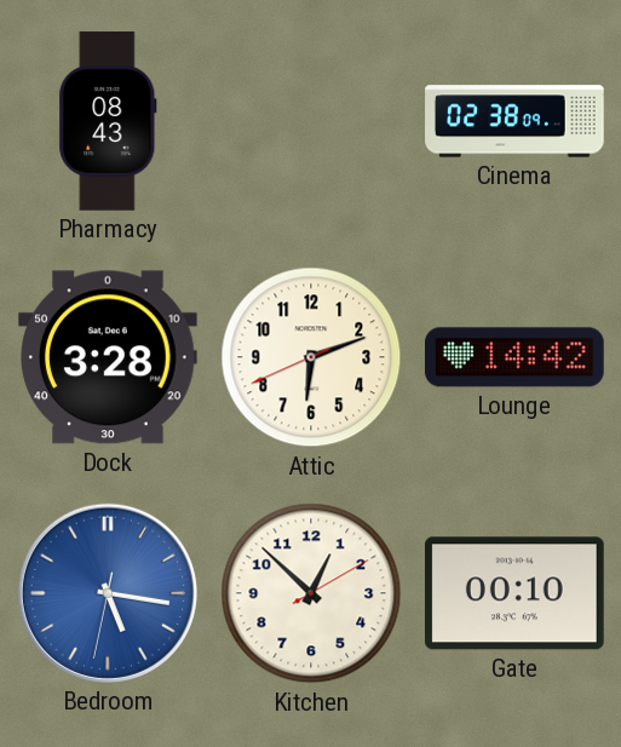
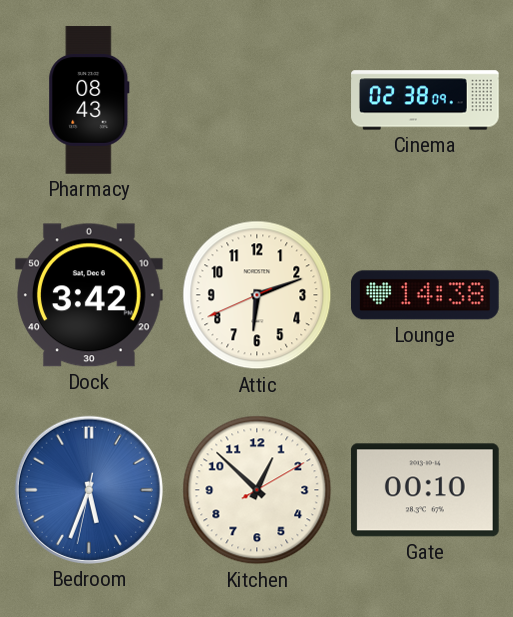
Dock: 3:28 -> 3:42
Lounge: 14:42 -> 14:38
Bedroom: 5:16 -> 5:33
